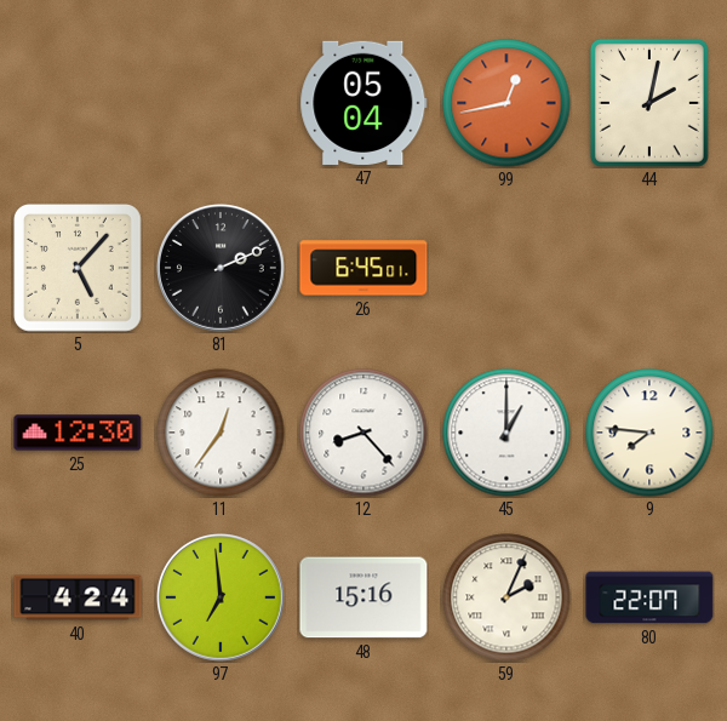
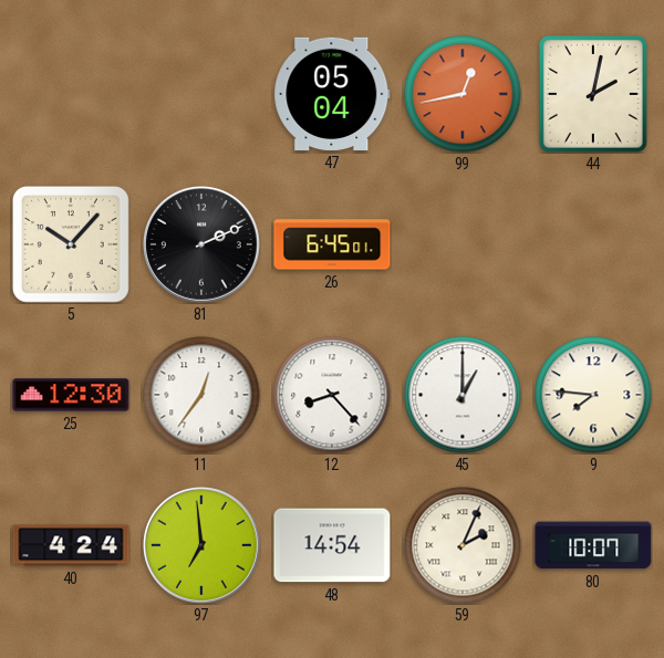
5: 5:07 -> 10:07
48: 15:16 -> 14:54
80: 22:07 -> 10:07
